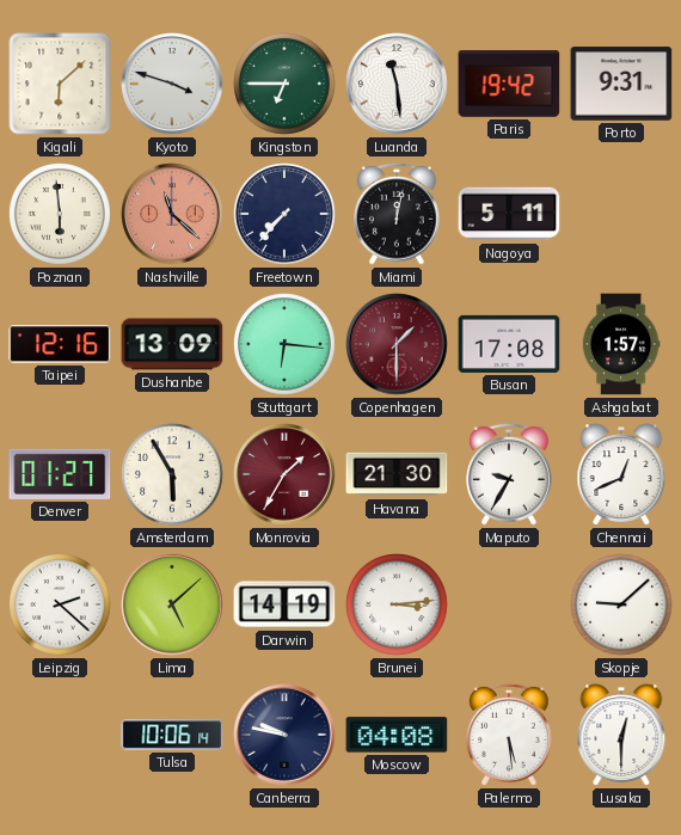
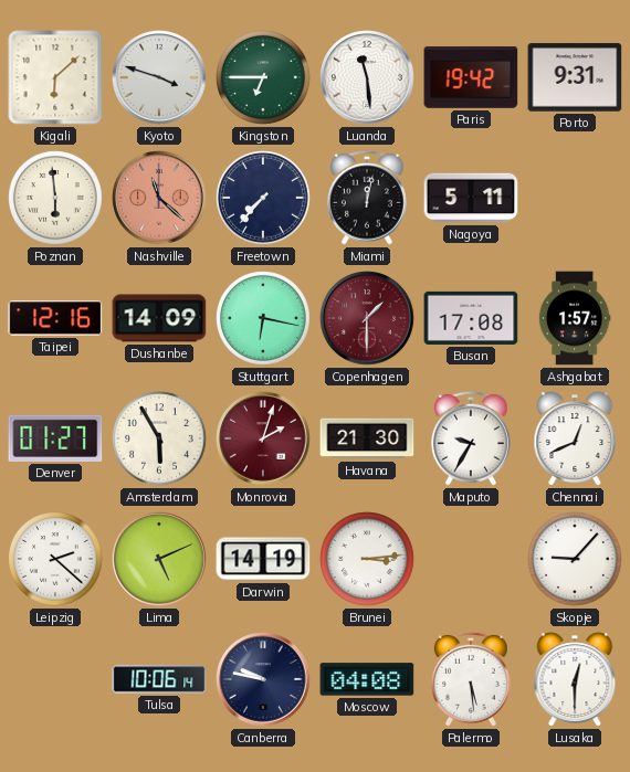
Dushanbe: 13:09 -> 14:09
Stuttgart: 6:16 -> 6:17
Monrovia: 1:35 -> 2:03
Lima: 5:08 -> 5:11
Skopje: 9:08 -> 9:07
